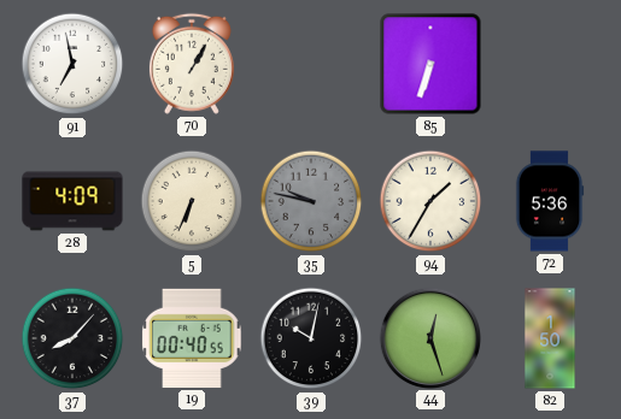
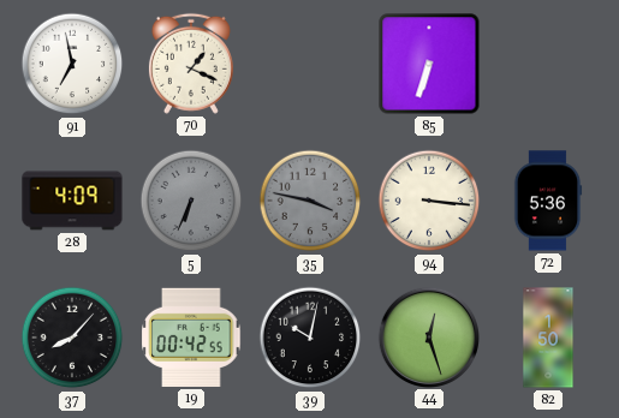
70: 1:05 -> 1:19
5 dial: cream -> grey
35: 9:47 -> 3:47
94: 1:35 -> 3:16
19: 00:40 -> 00:42
